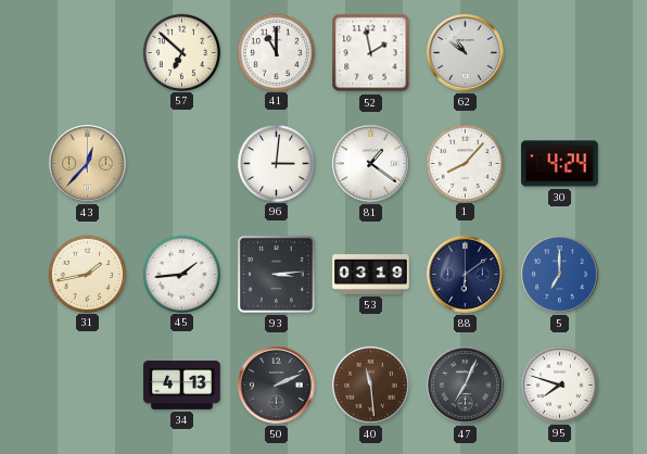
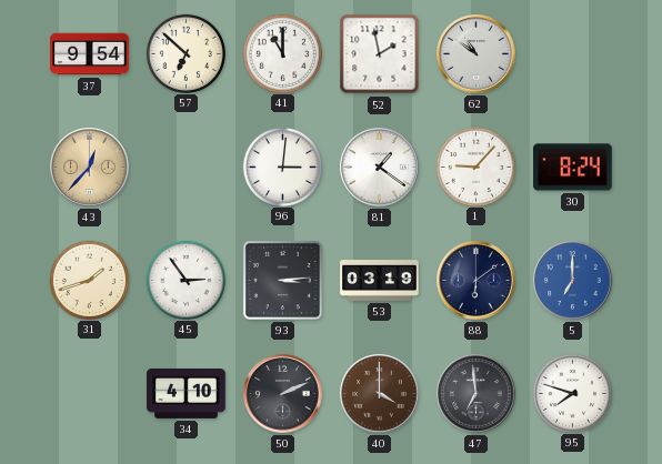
37: none -> 9:54
1: 8:07 -> 9:07
30: 4:24 -> 8:24
31: 1:43 -> 1:42
45: 1:44 -> 2:54
34: 4:13 -> 4:10
40: 11:29 -> 4:00
47: 7:04 -> 6:59
